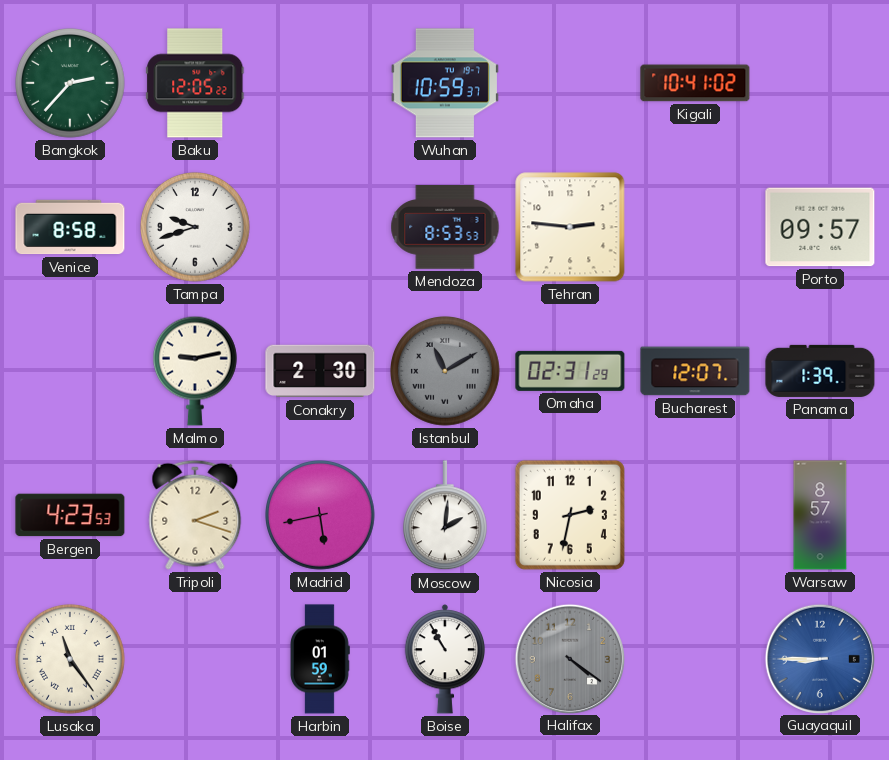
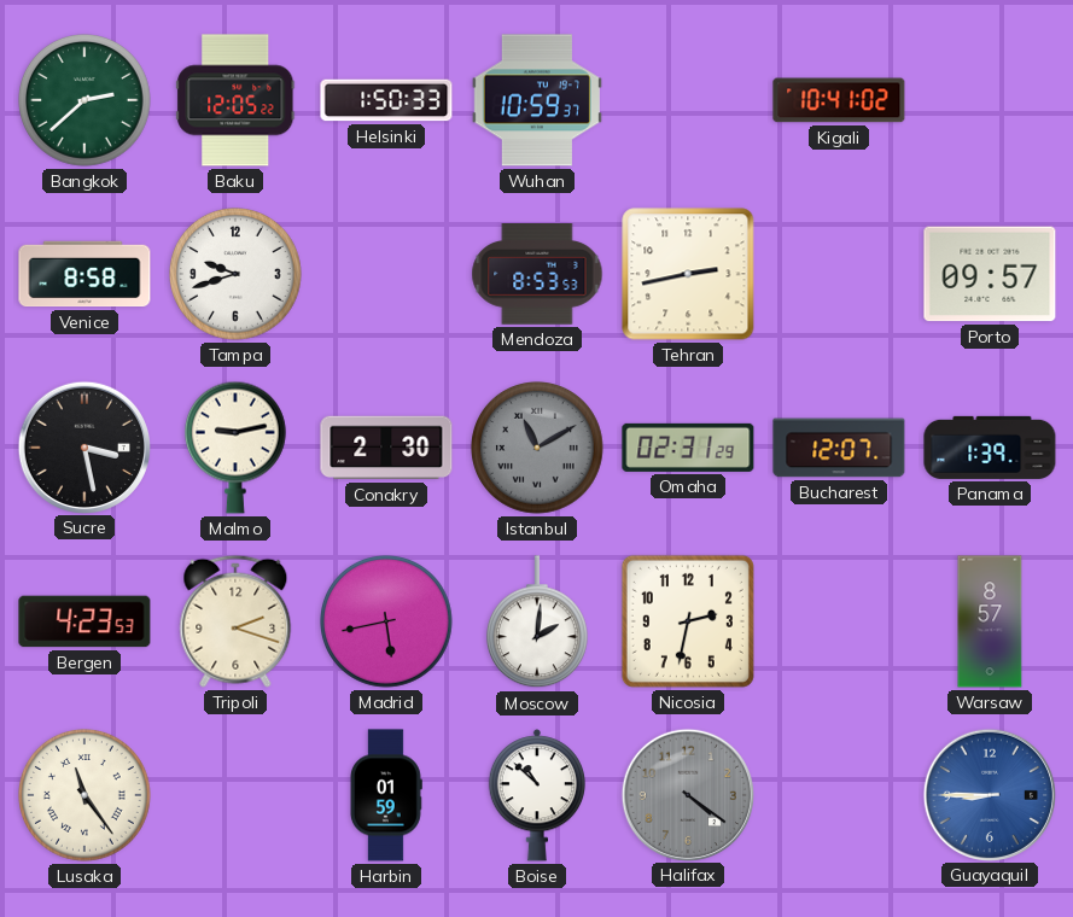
Bangkok: 2:37 -> 2:38
Helsinki: none -> 1:50
Tehran: 2:46 -> 2:43
Sucre: none -> 3:28
Boise: 10:55 -> 10:52
